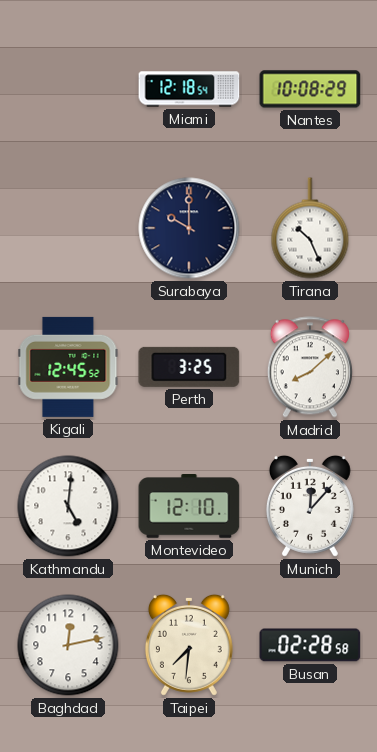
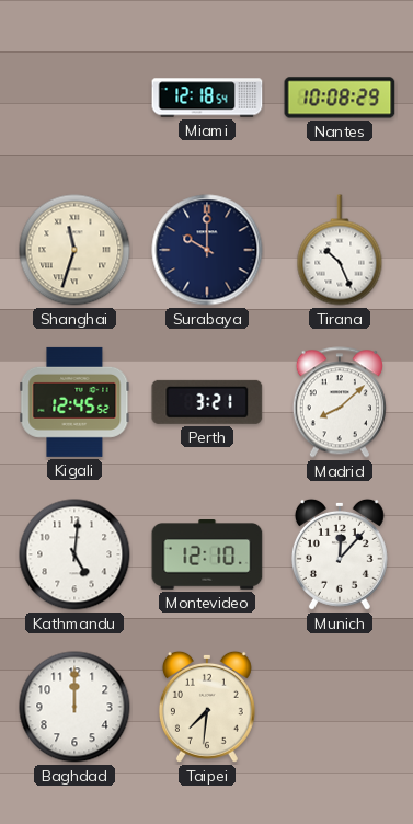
Shanghai: none -> 11:33
Perth: 3:25 -> 3:21
Baghdad: 12:13 -> 12:00
Busan: 02:28 -> none
